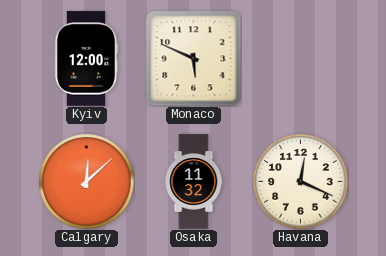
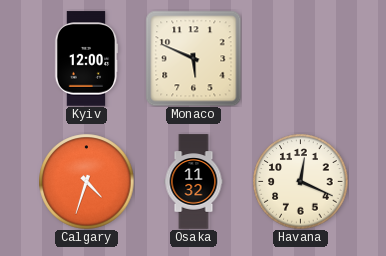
Calgary: 12:08 -> 4:33
